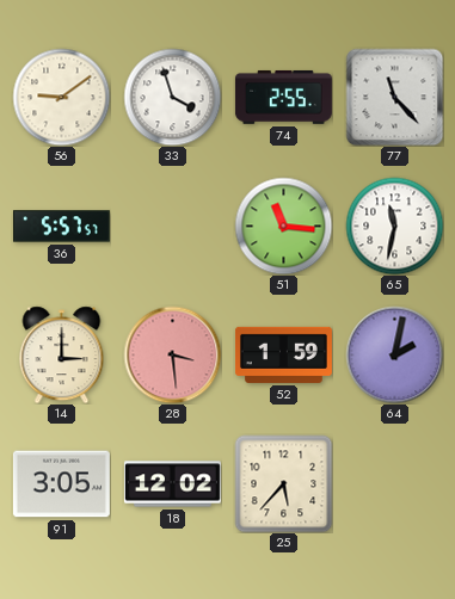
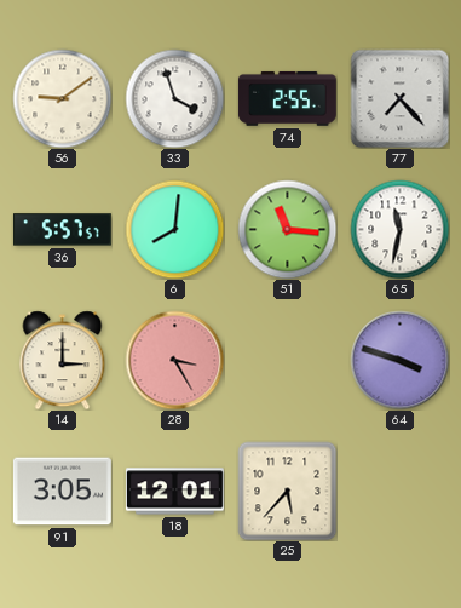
77: 11:23 -> 7:23
6: none -> 8:01
28: 3:29 -> 3:25
52: 1:59 -> none
64: 2:02 -> 3:48
18: 12:02 -> 12:01
